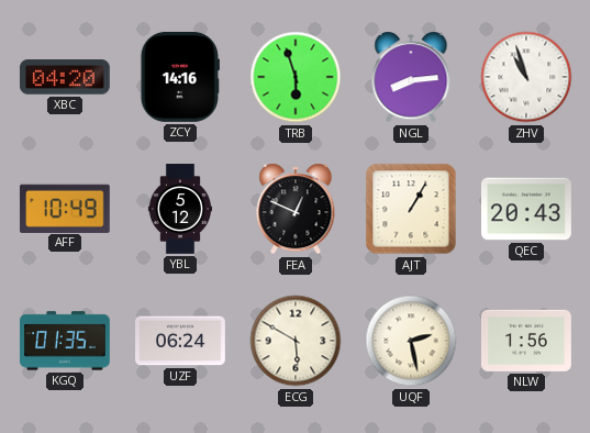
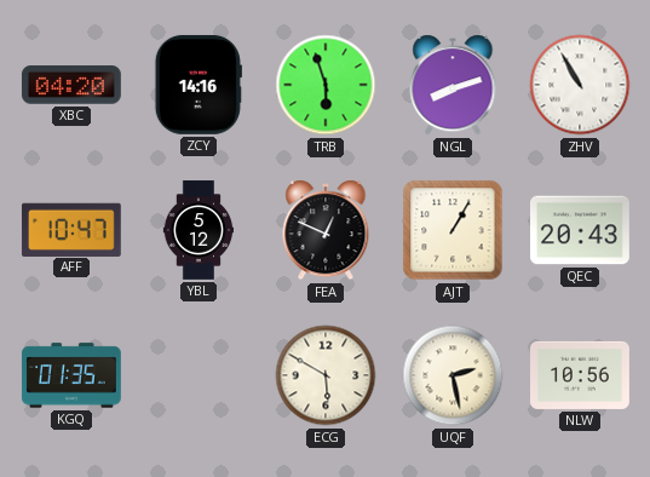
NGL: 8:14 -> 8:12
ZHV: 10:57 -> 10:55
AFF: 10:49 -> 10:47
UZF: 06:24 -> none
NLW: 1:56 -> 10:56
